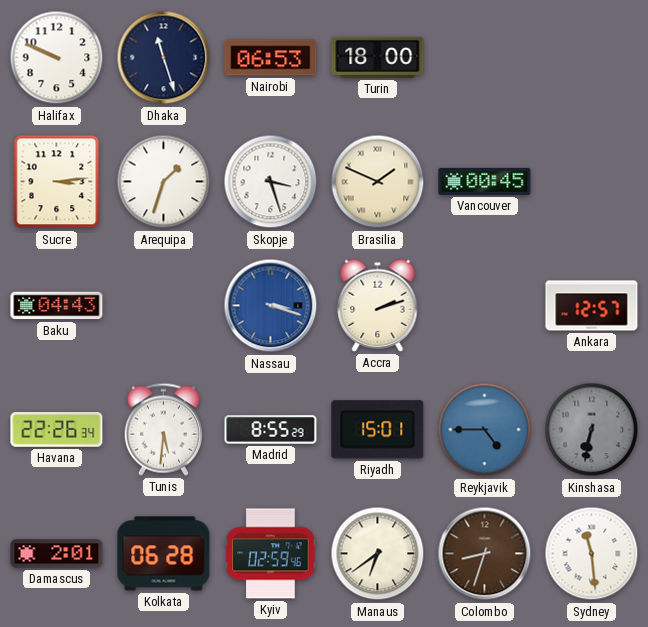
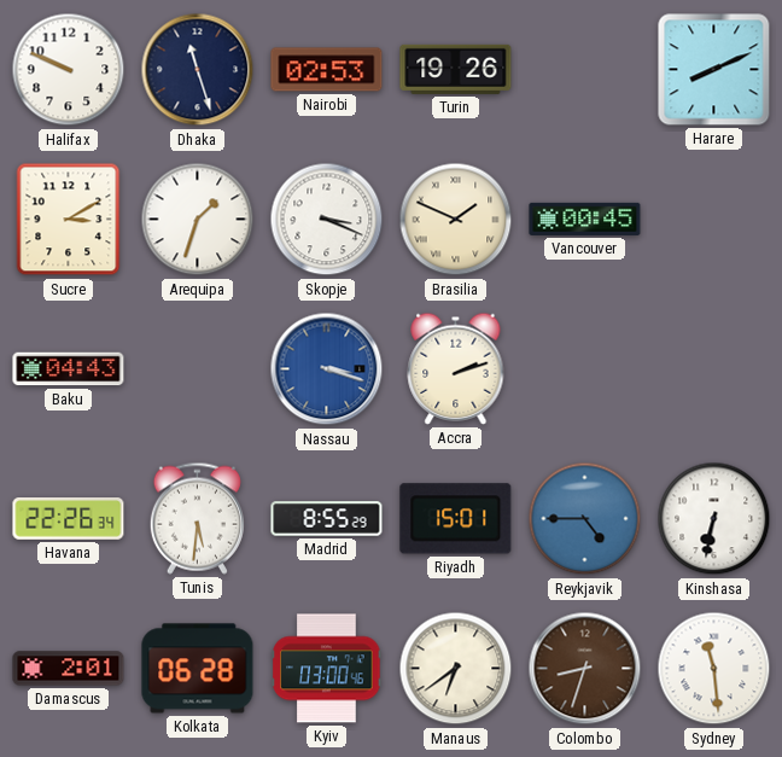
Nairobi: 06:53 -> 02:53
Turin: 18:00 -> 19:26
Harare: none -> 8:11
Sucre: 3:14 -> 3:10
Skopje: 3:27 -> 3:19
Ankara: 12:57 -> none
Kinshasa dial: grey -> white
Kyiv: 02:59 -> 03:00
